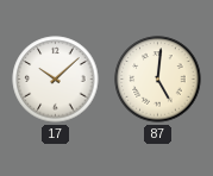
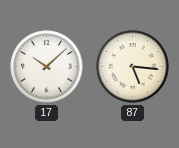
87: 5:01 -> 5:16
